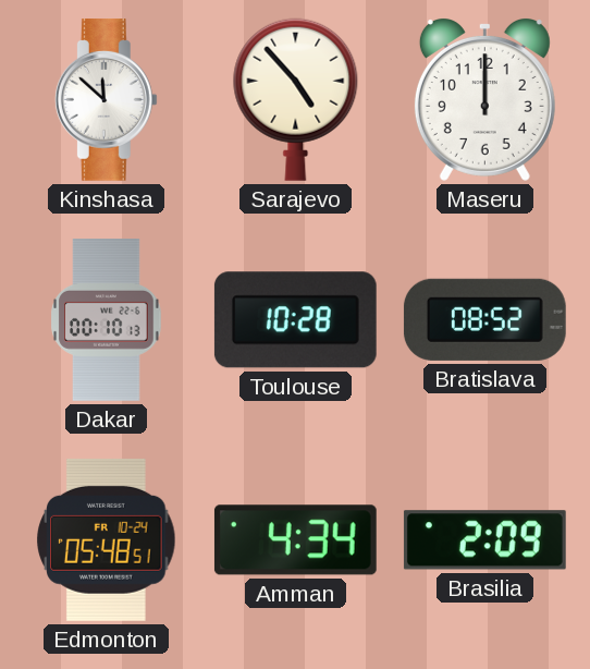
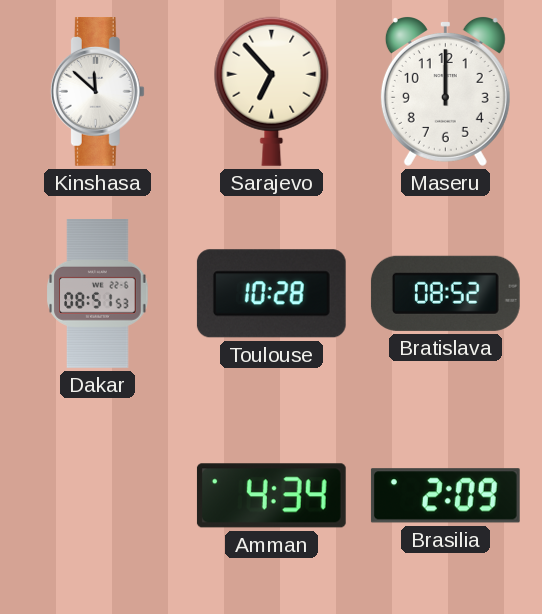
Sarajevo: 4:53 -> 6:53
Dakar: 00:10 -> 08:51
Edmonton: 05:48 -> none
